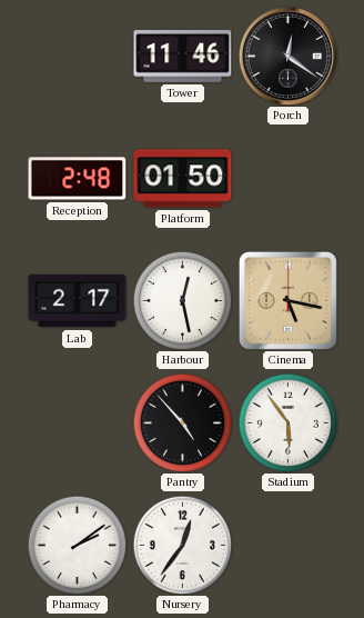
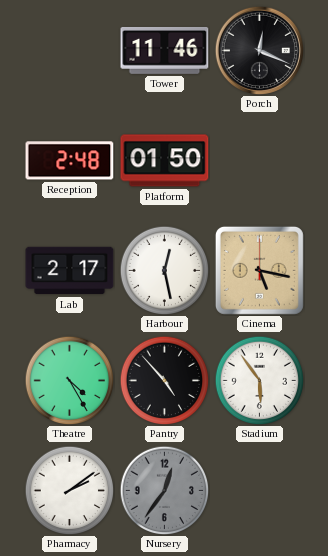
Porch: 12:21 -> 12:19
Theatre: none -> 4:25
Nursery dial: white -> grey
